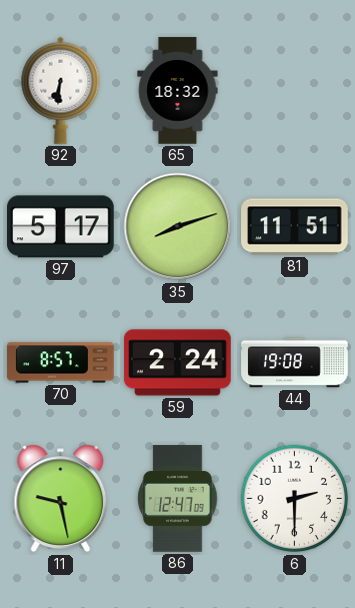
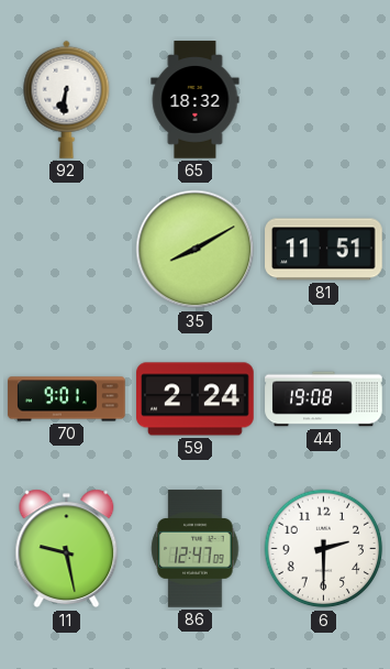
97: 5:17 -> none
35: 8:12 -> 8:10
70: 8:57 -> 9:01
